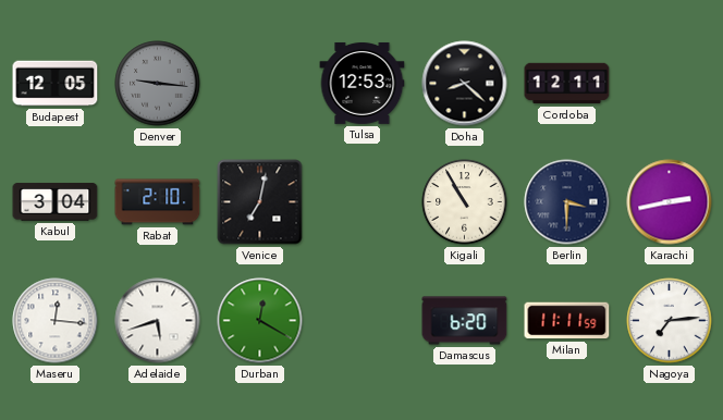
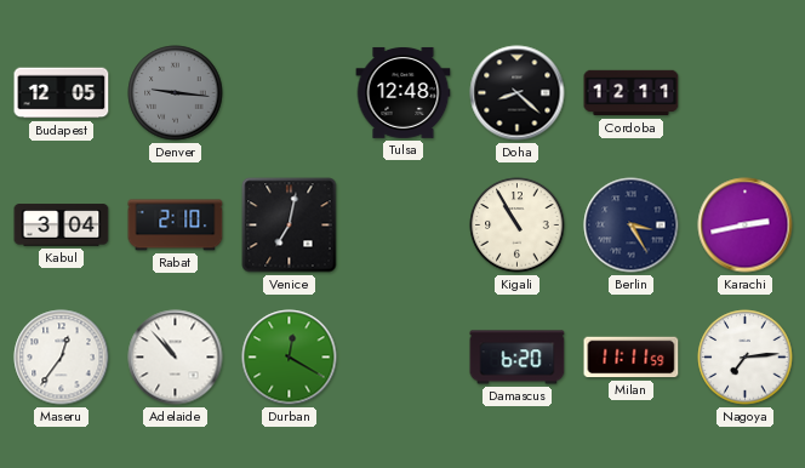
Tulsa: 12:53 -> 12:48
Berlin: 3:30 -> 3:25
Maseru: 12:16 -> 12:36
Adelaide: 5:42 -> 10:53
